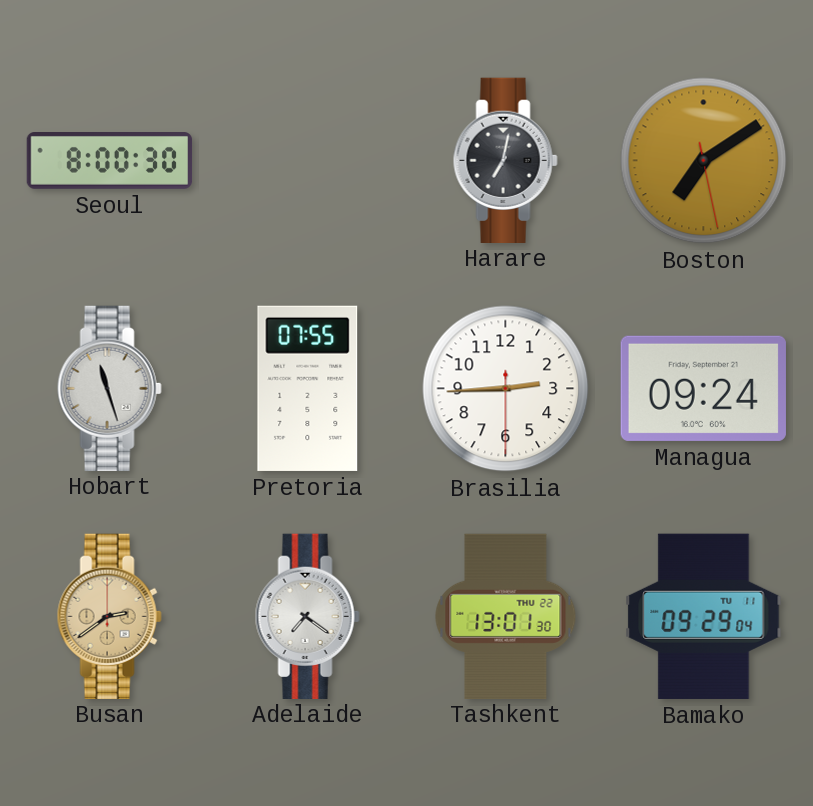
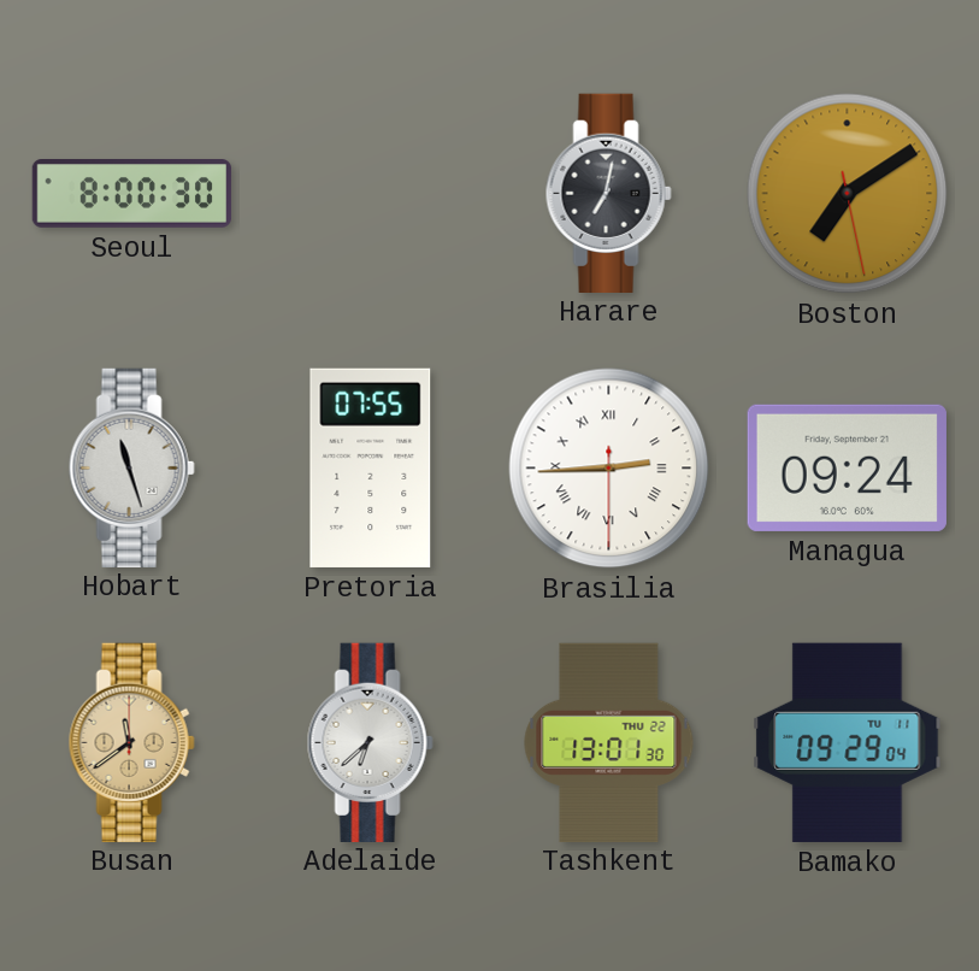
Brasilia numerals: Arabic -> Roman
Busan: 2:39 -> 11:39
Adelaide: 7:21 -> 6:38
